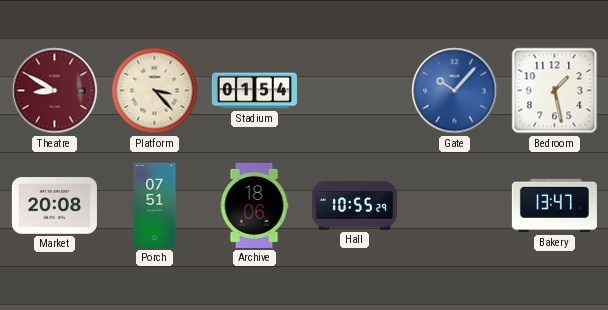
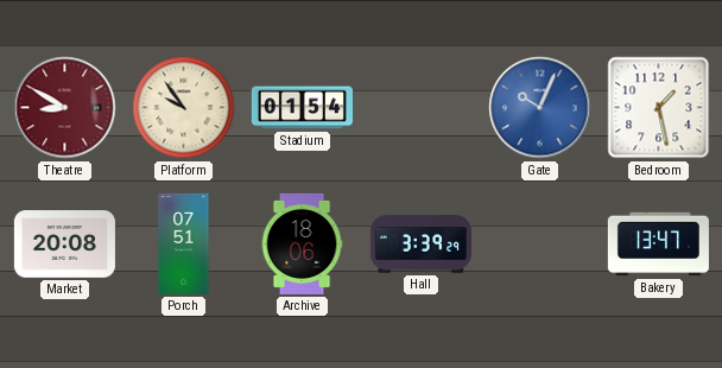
Platform: 3:23 -> 9:54
Gate: 10:07 -> 10:04
Hall: 10:55 -> 3:39
